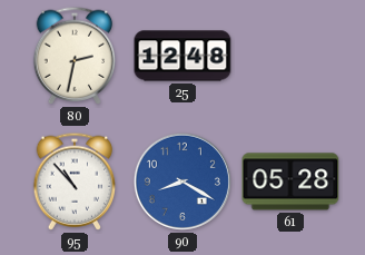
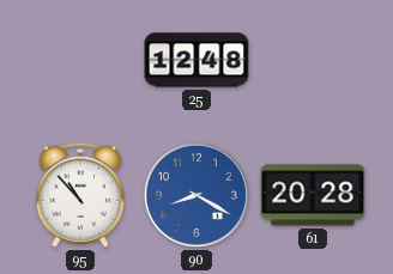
80: 2:32 -> none
61: 05:28 -> 20:28
